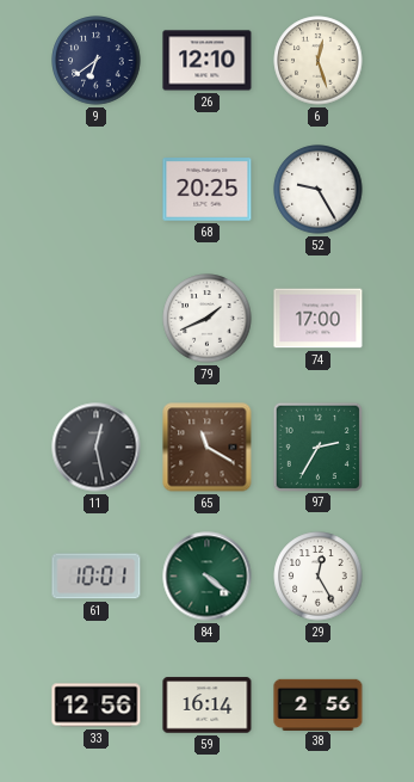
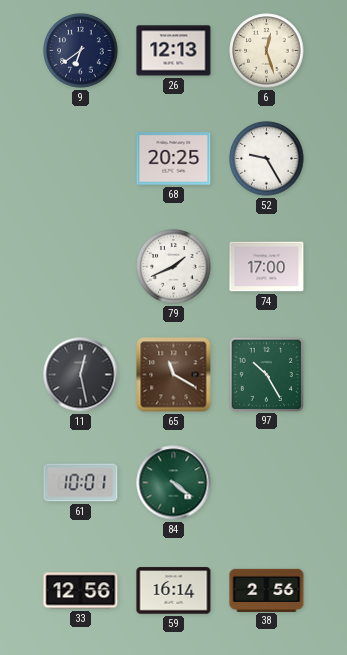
26: 12:10 -> 12:13
97: 2:35 -> 10:25
29: 12:25 -> none
